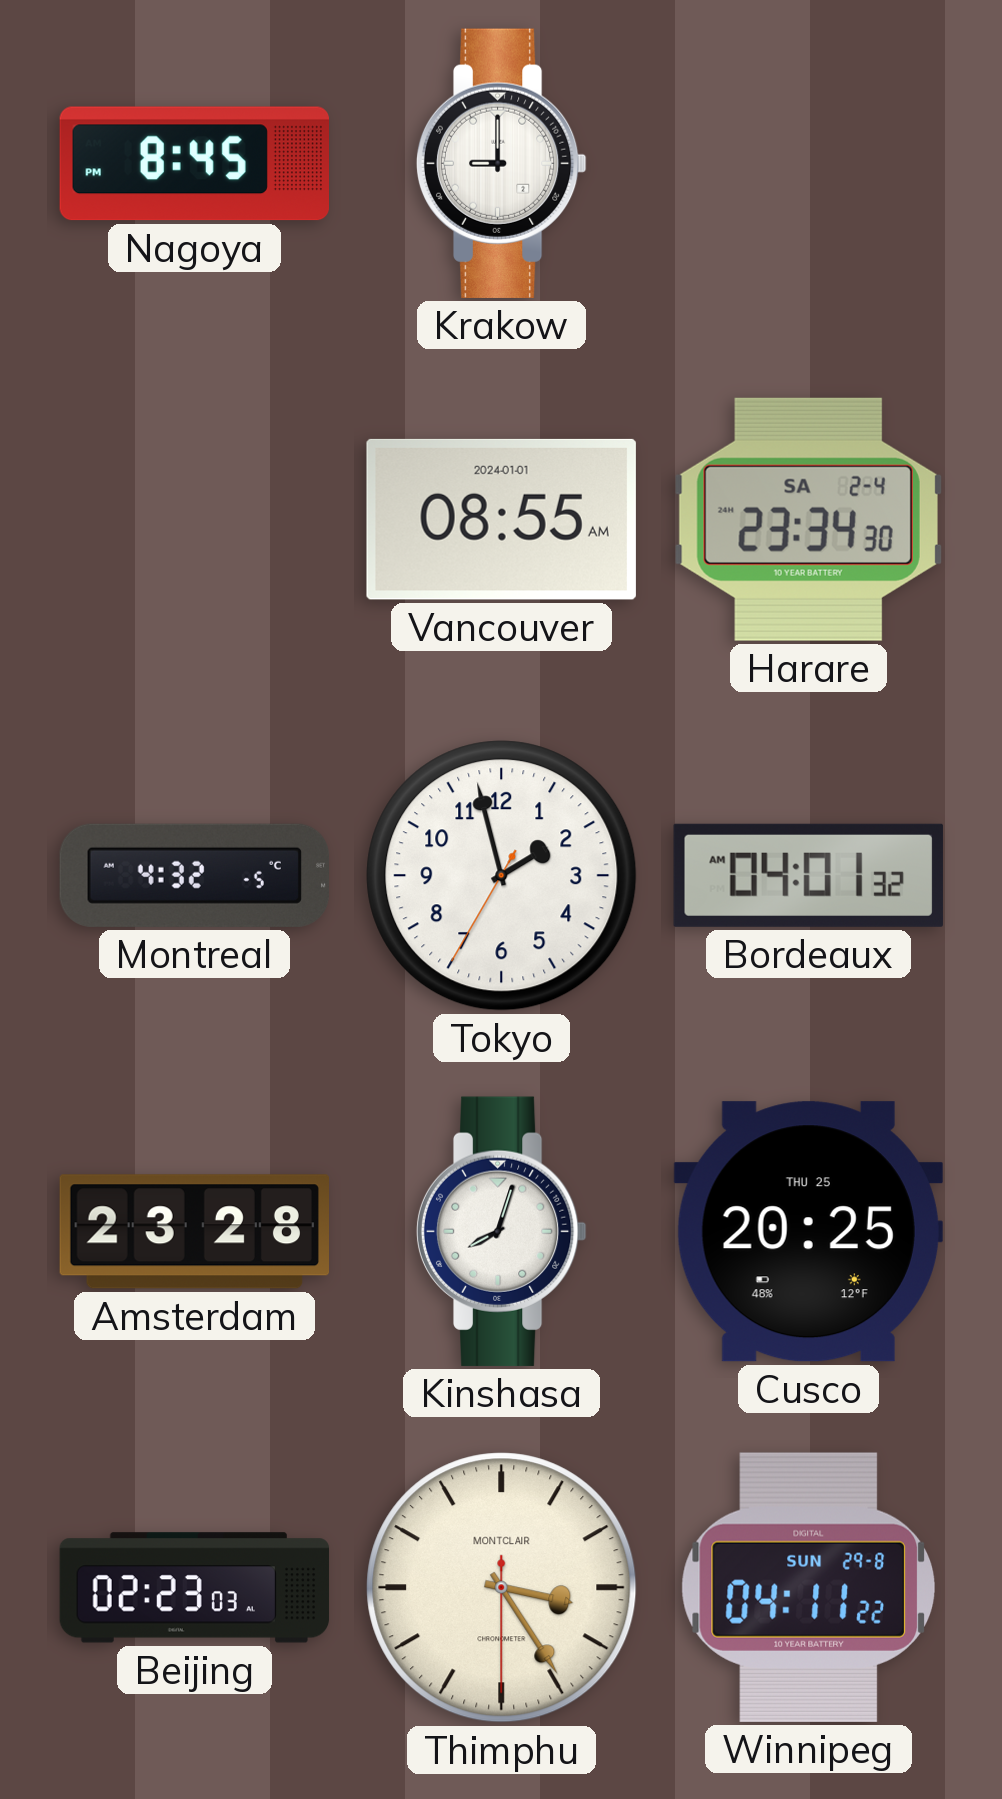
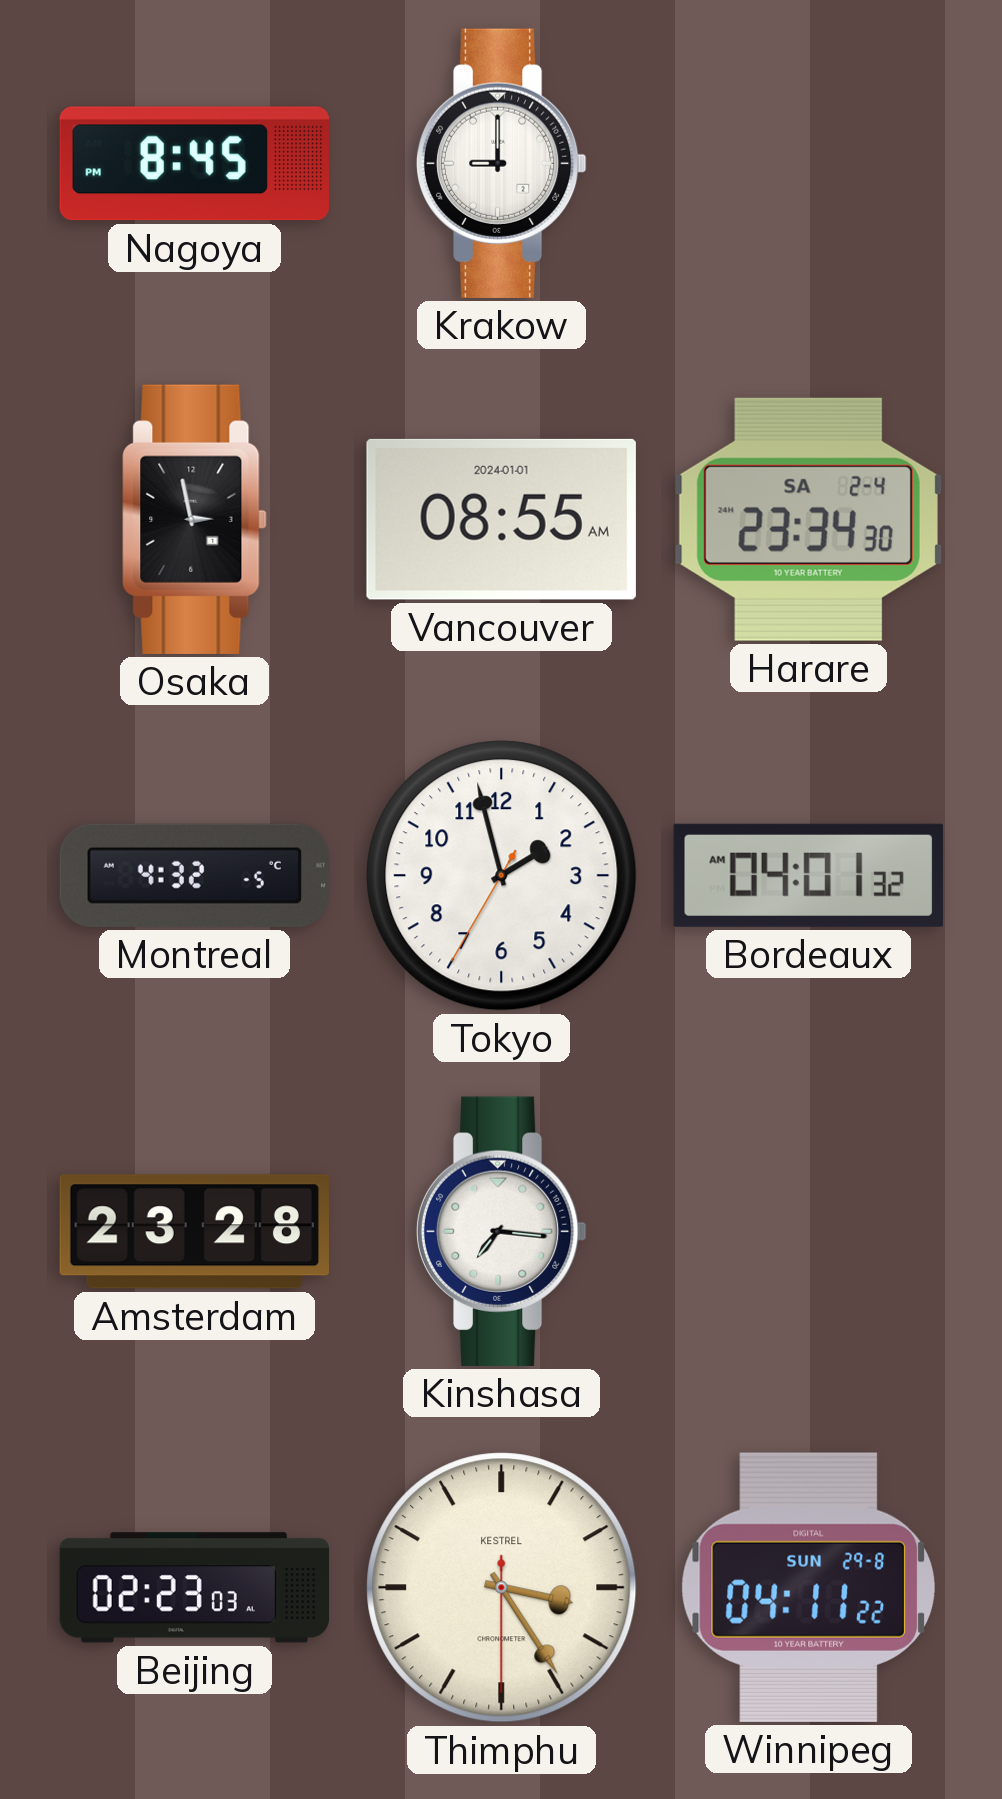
Osaka: none -> 2:58
Kinshasa: 8:03 -> 7:16
Cusco: 20:25 -> none
Thimphu brand: MONTCLAIR -> KESTREL
